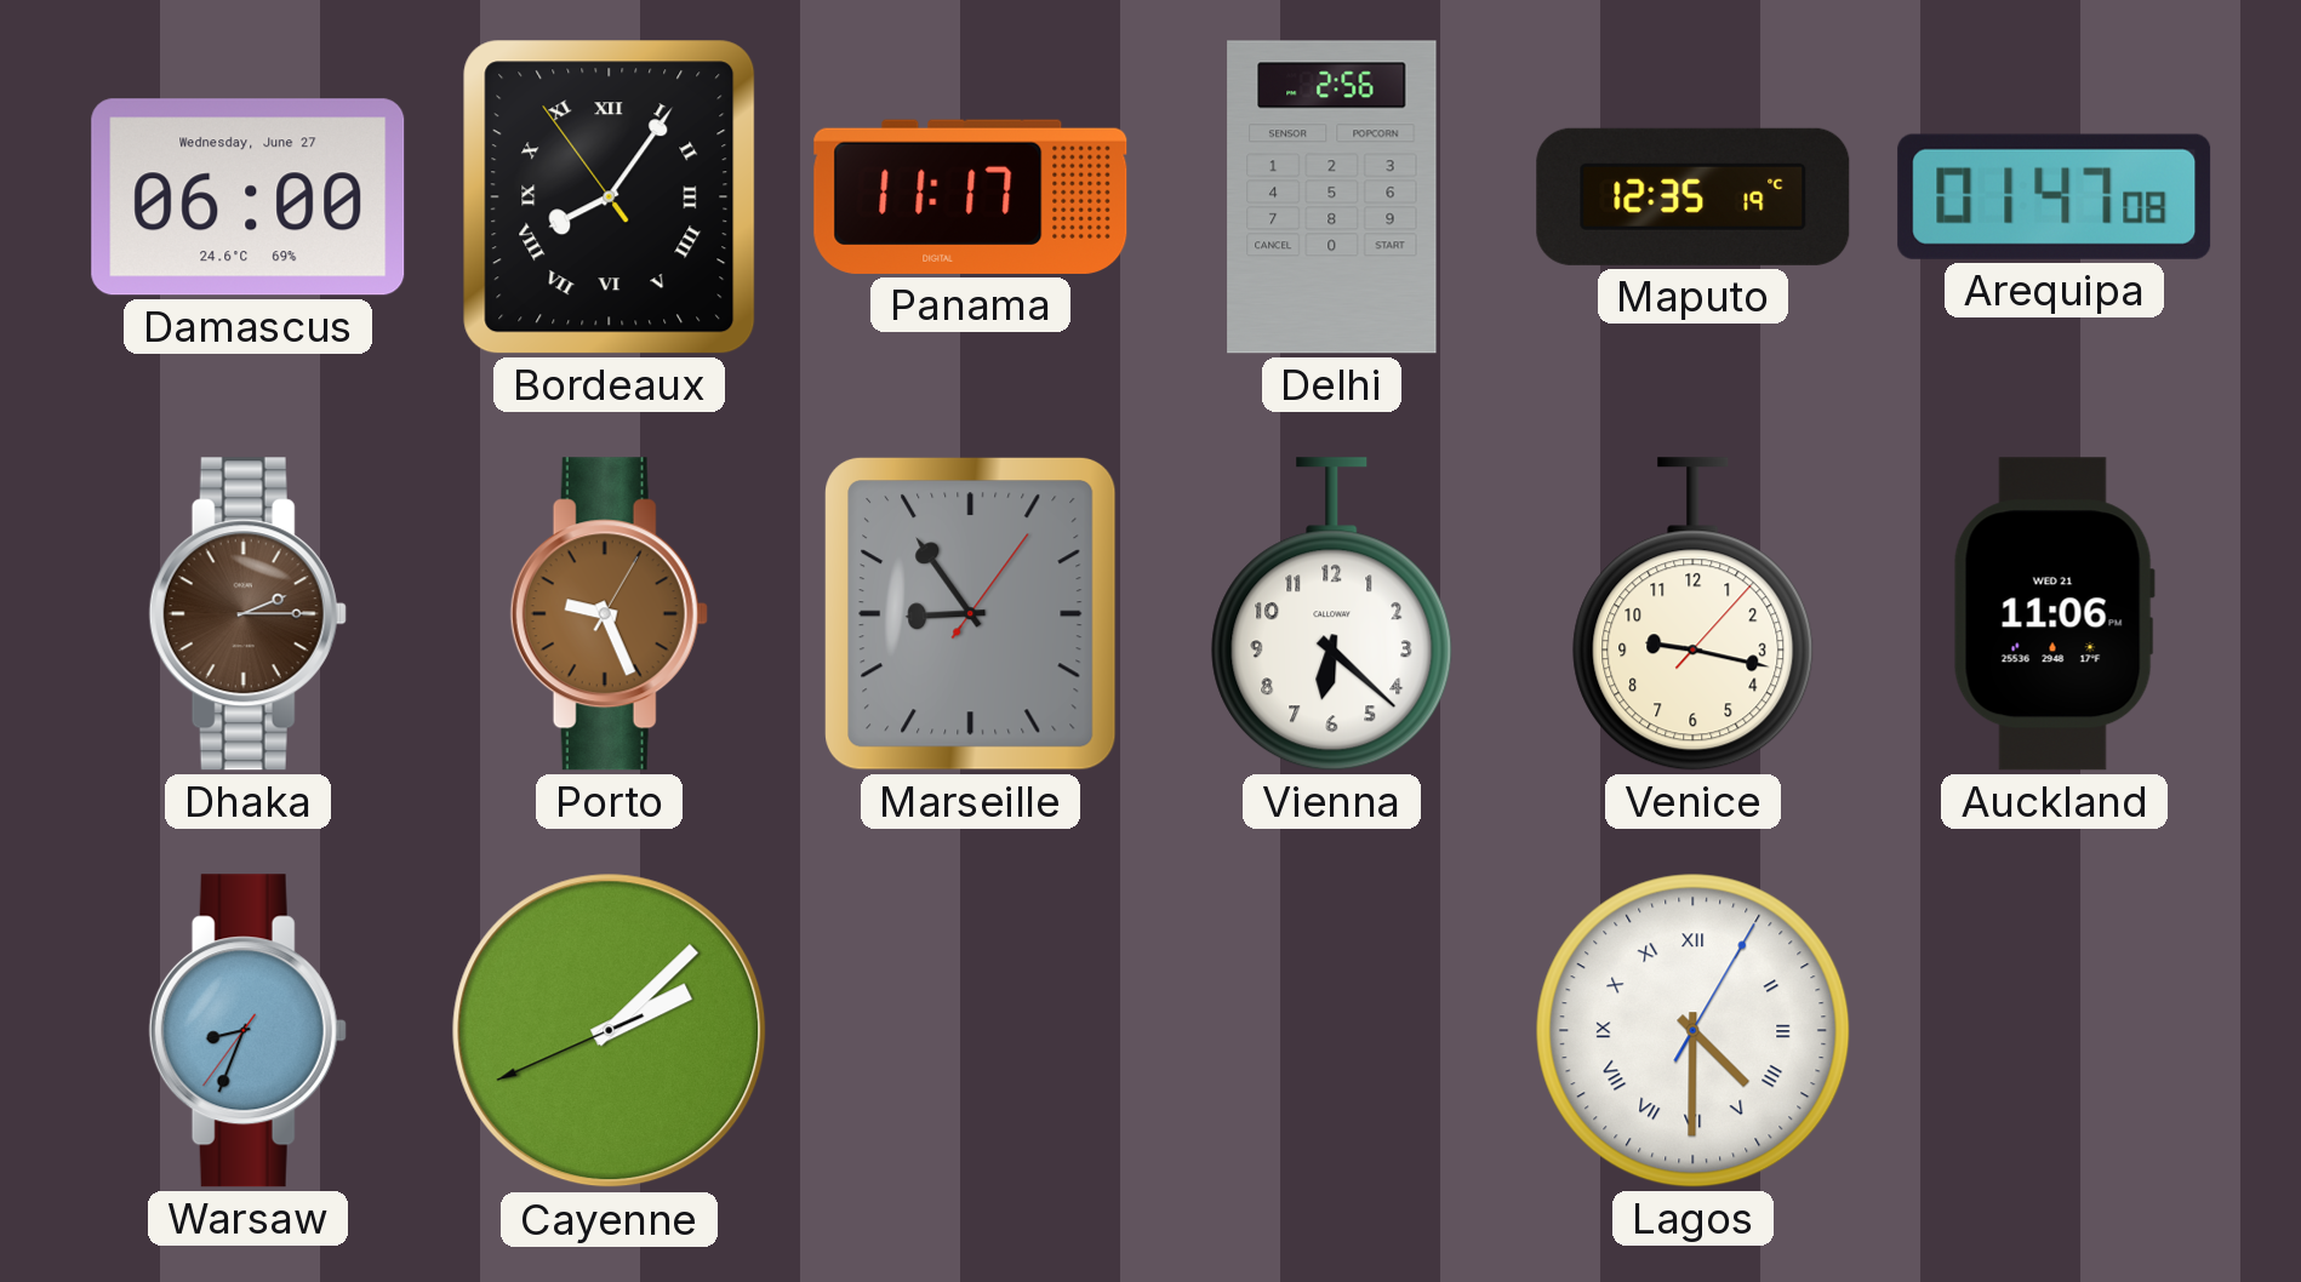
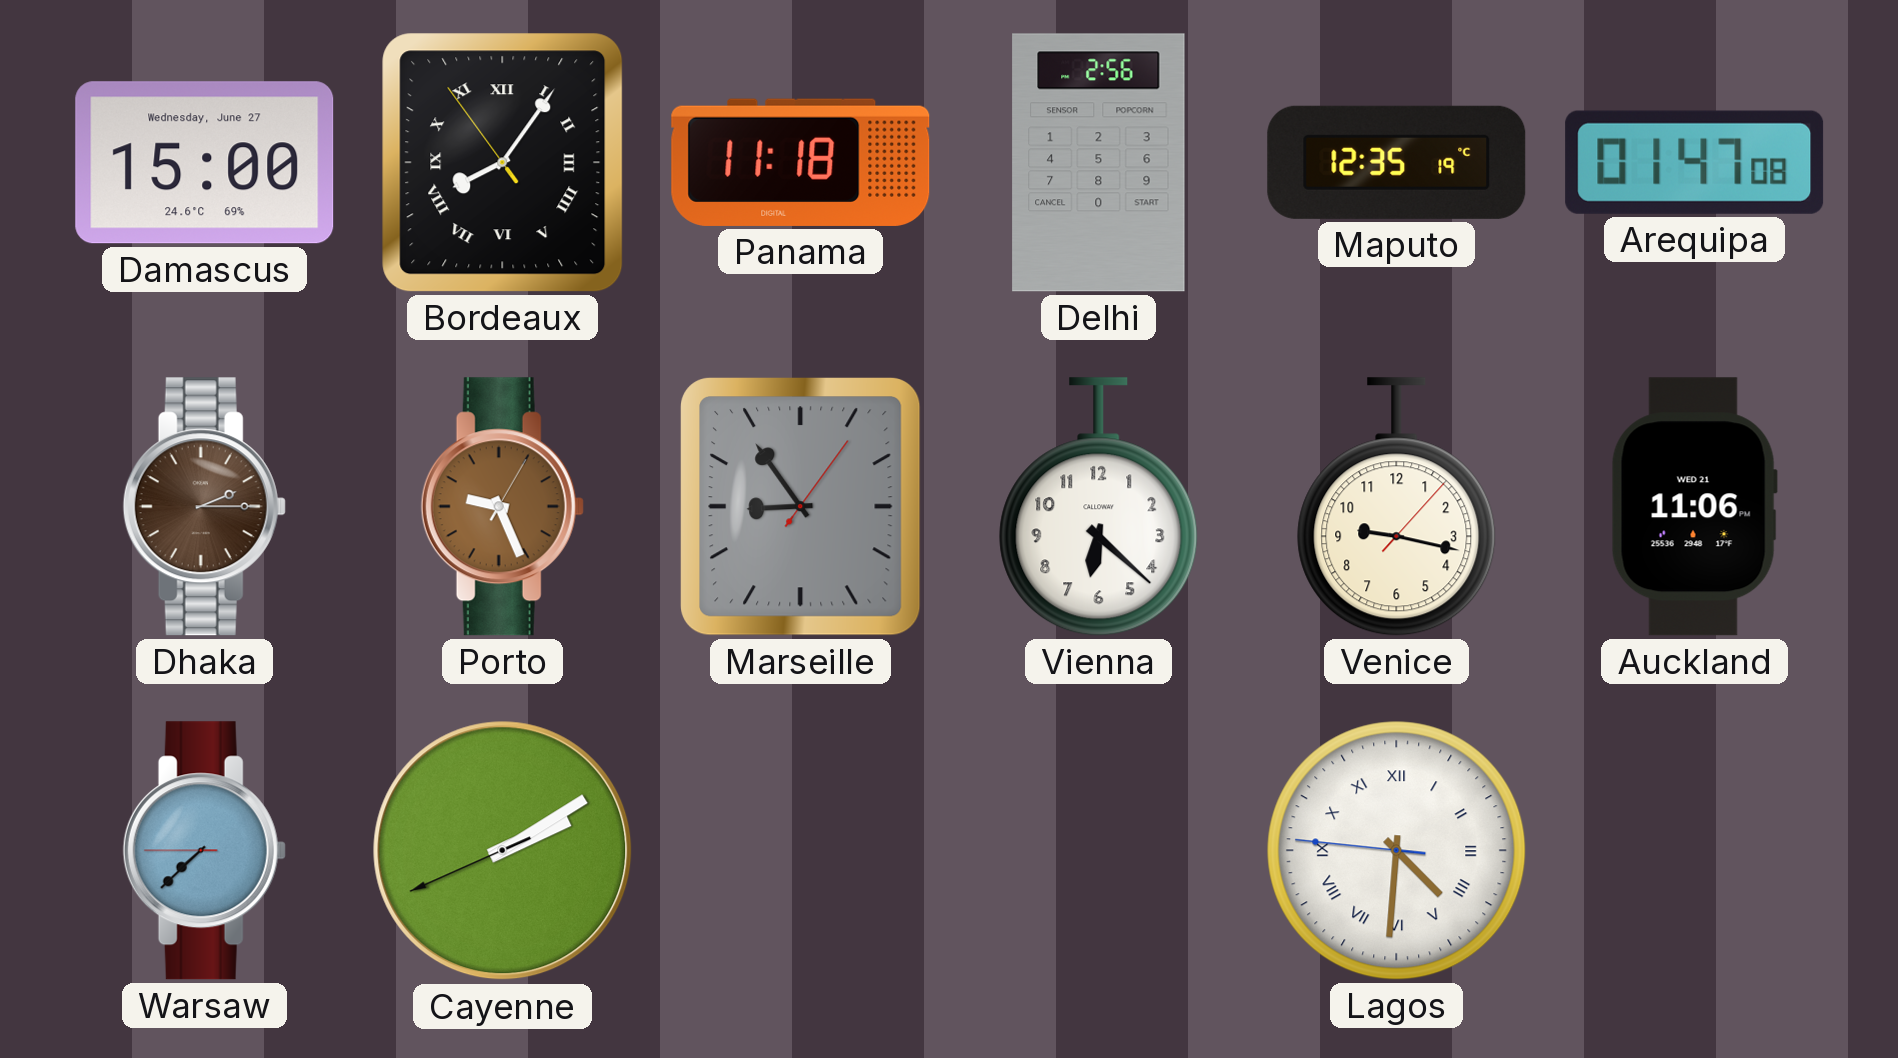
Damascus: 06:00 -> 15:00
Panama: 11:17 -> 11:18
Warsaw: 8:33 -> 7:37
Cayenne: 2:07 -> 2:09
Lagos: 4:30:05 -> 4:30:46
